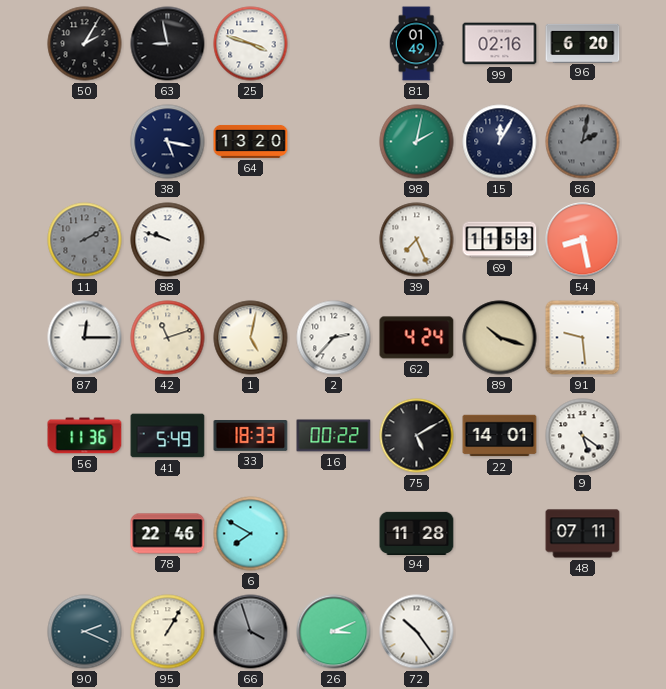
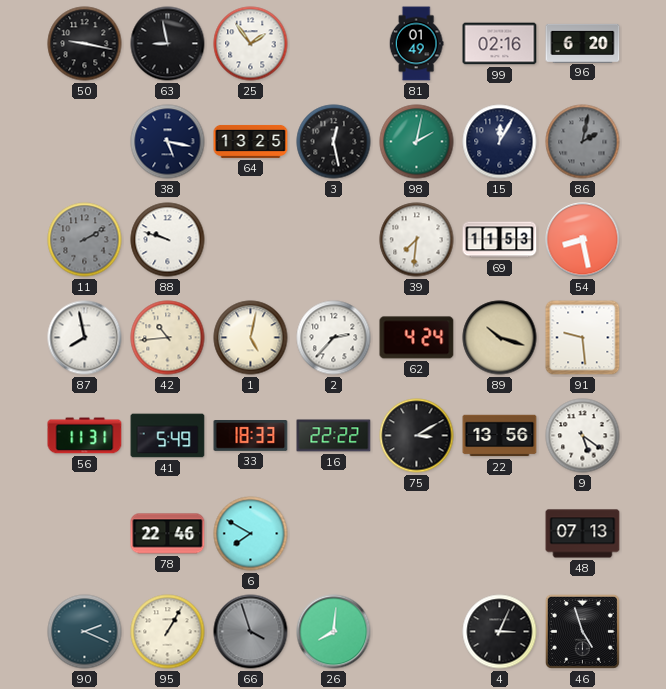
50: 2:05 -> 9:17
25: 3:48 -> 1:54
64: 13:20 -> 13:25
3: none -> 12:28
39: 7:26 -> 7:31
87: 12:15 -> 7:58
42: 11:12 -> 10:44
56: 11:36 -> 11:31
16: 00:22 -> 22:22
75: 5:10 -> 3:10
22: 14:01 -> 13:56
94: 11:28 -> none
48: 07:11 -> 07:13
26: 3:11 -> 8:01
72: 10:24 -> none
4: none -> 3:04
46: none -> 4:57
